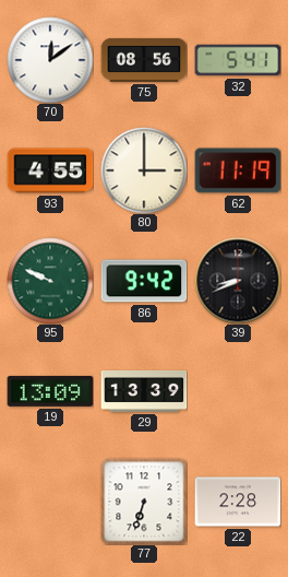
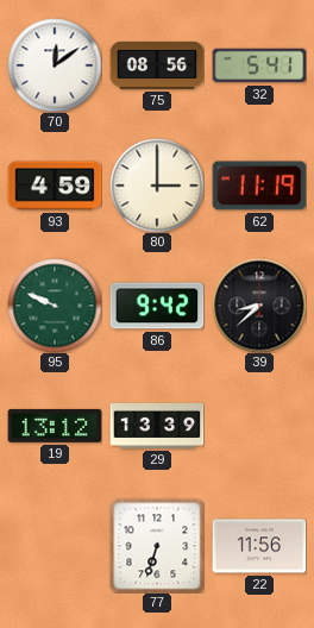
93: 4:55 -> 4:59
39: 8:41 -> 8:38
19: 13:09 -> 13:12
22: 2:28 -> 11:56
